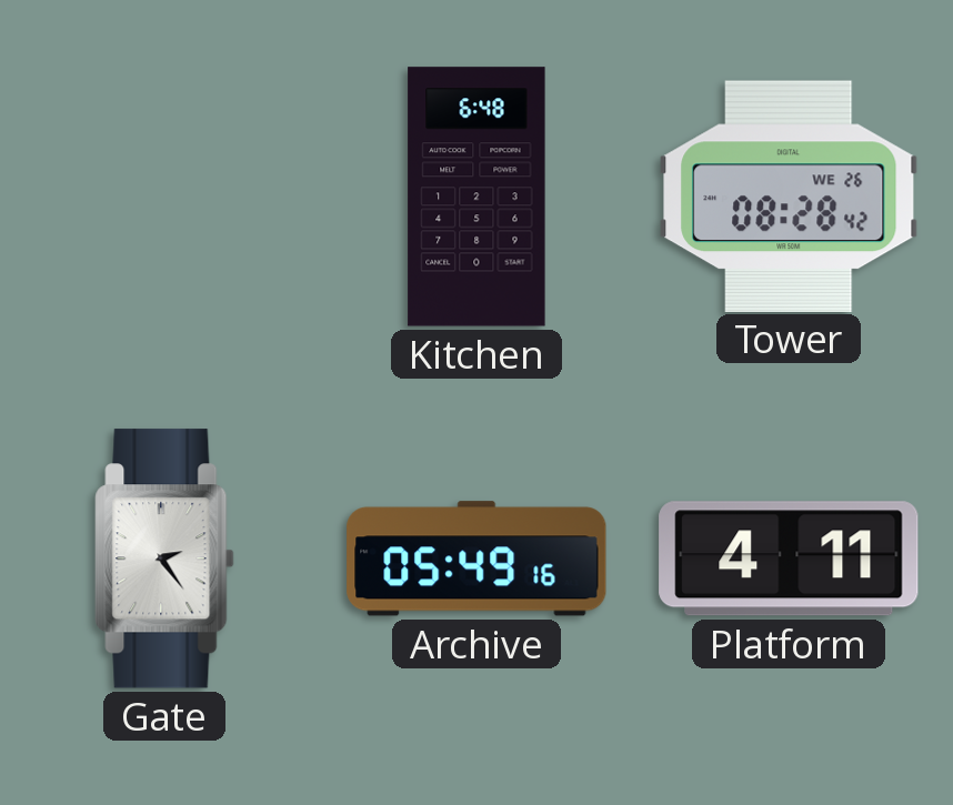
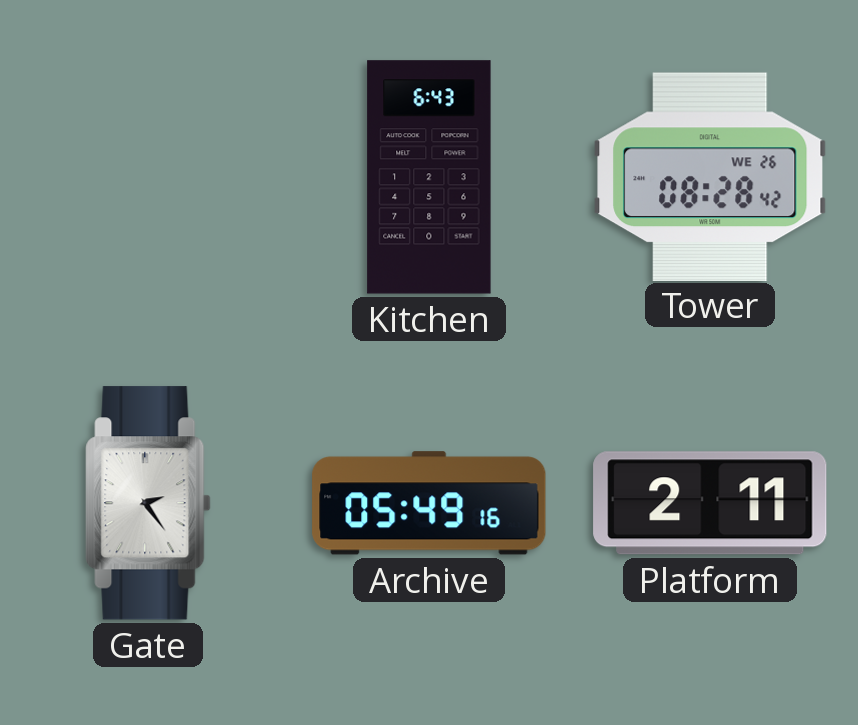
Kitchen: 6:48 -> 6:43
Platform: 4:11 -> 2:11
